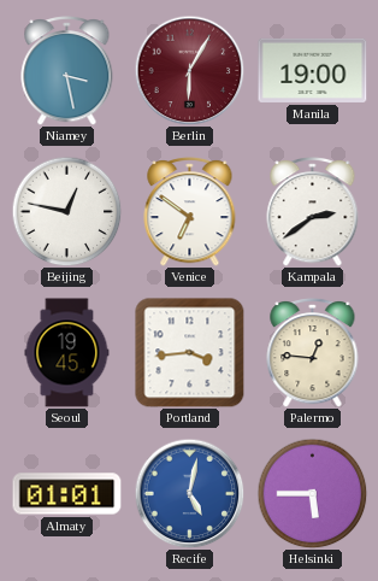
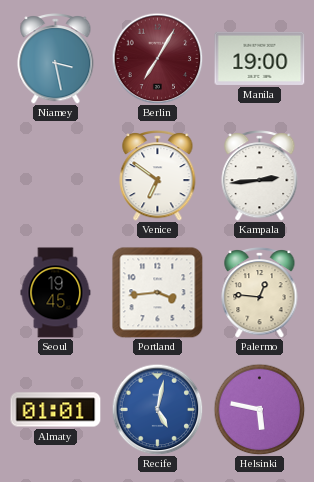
Berlin: 6:05 -> 7:05
Beijing: 12:47 -> none
Kampala: 2:39 -> 2:44
Helsinki: 5:45 -> 5:47
